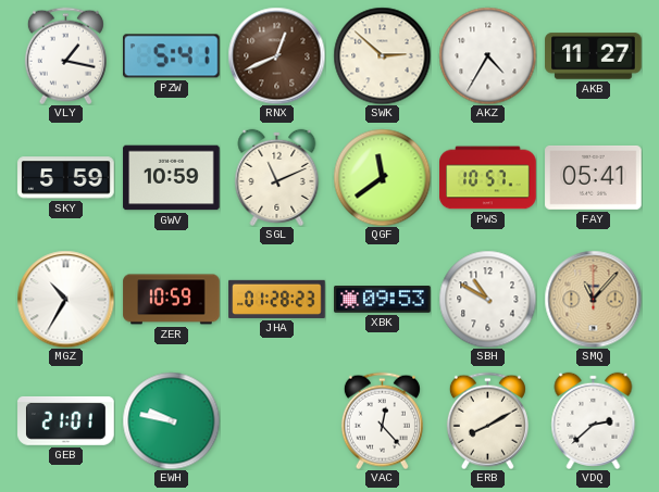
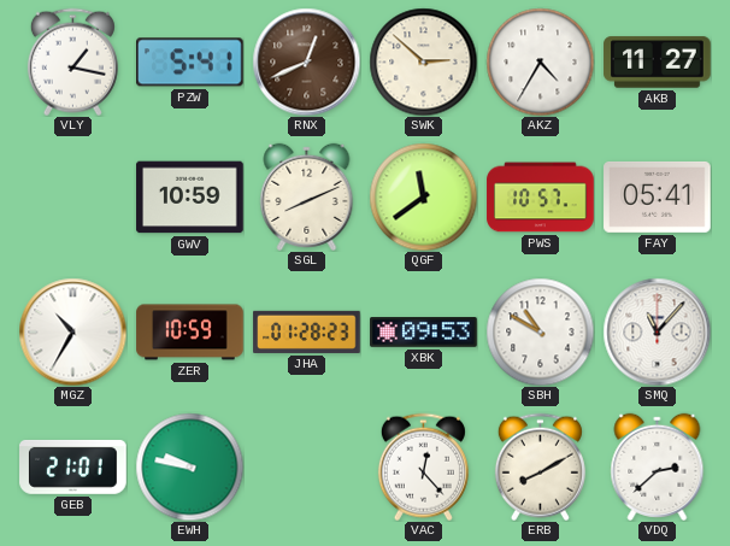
SKY: 5:59 -> none
SGL: 11:11 -> 8:11
SMQ dial: champagne -> white
